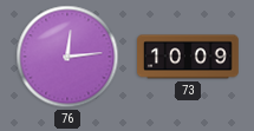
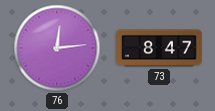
73: 10:09 -> 8:47
